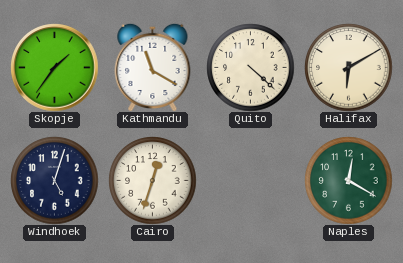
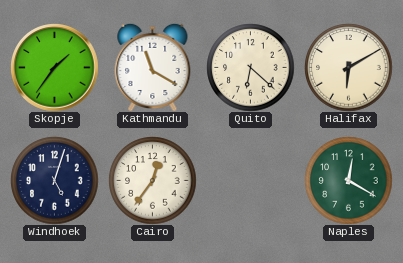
Quito: 4:22 -> 6:22
Cairo: 12:33 -> 12:36
